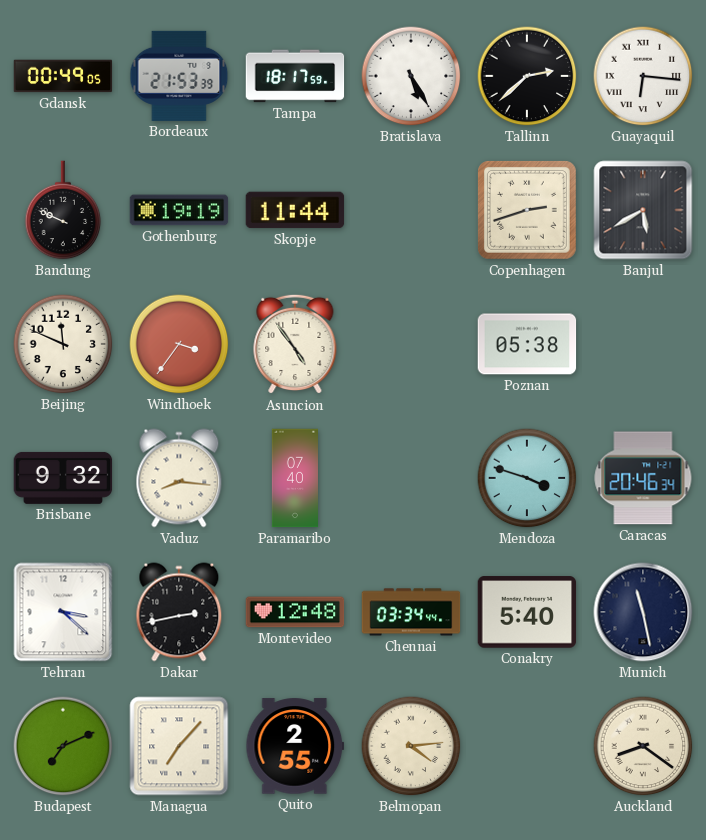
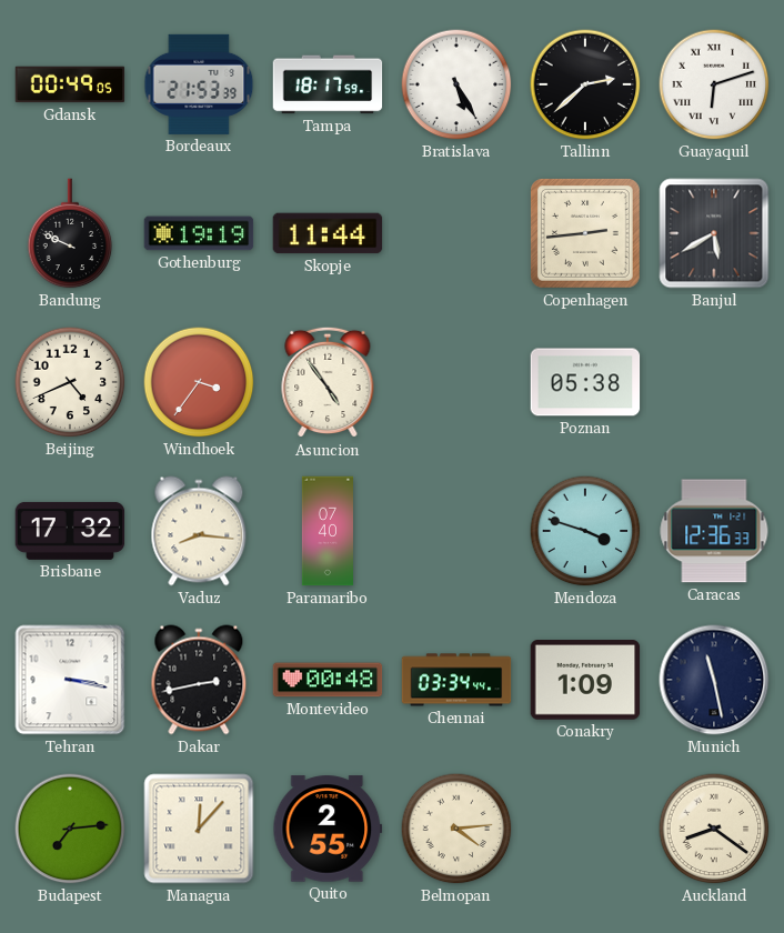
Guayaquil: 6:16 -> 6:12
Copenhagen: 2:42 -> 2:44
Beijing: 11:49 -> 4:41
Brisbane: 9:32 -> 17:32
Caracas: 20:46 -> 12:36
Tehran: 3:22 -> 3:17
Montevideo: 12:48 -> 00:48
Conakry: 5:40 -> 1:09
Budapest: 7:11 -> 7:14
Managua: 7:07 -> 12:07
